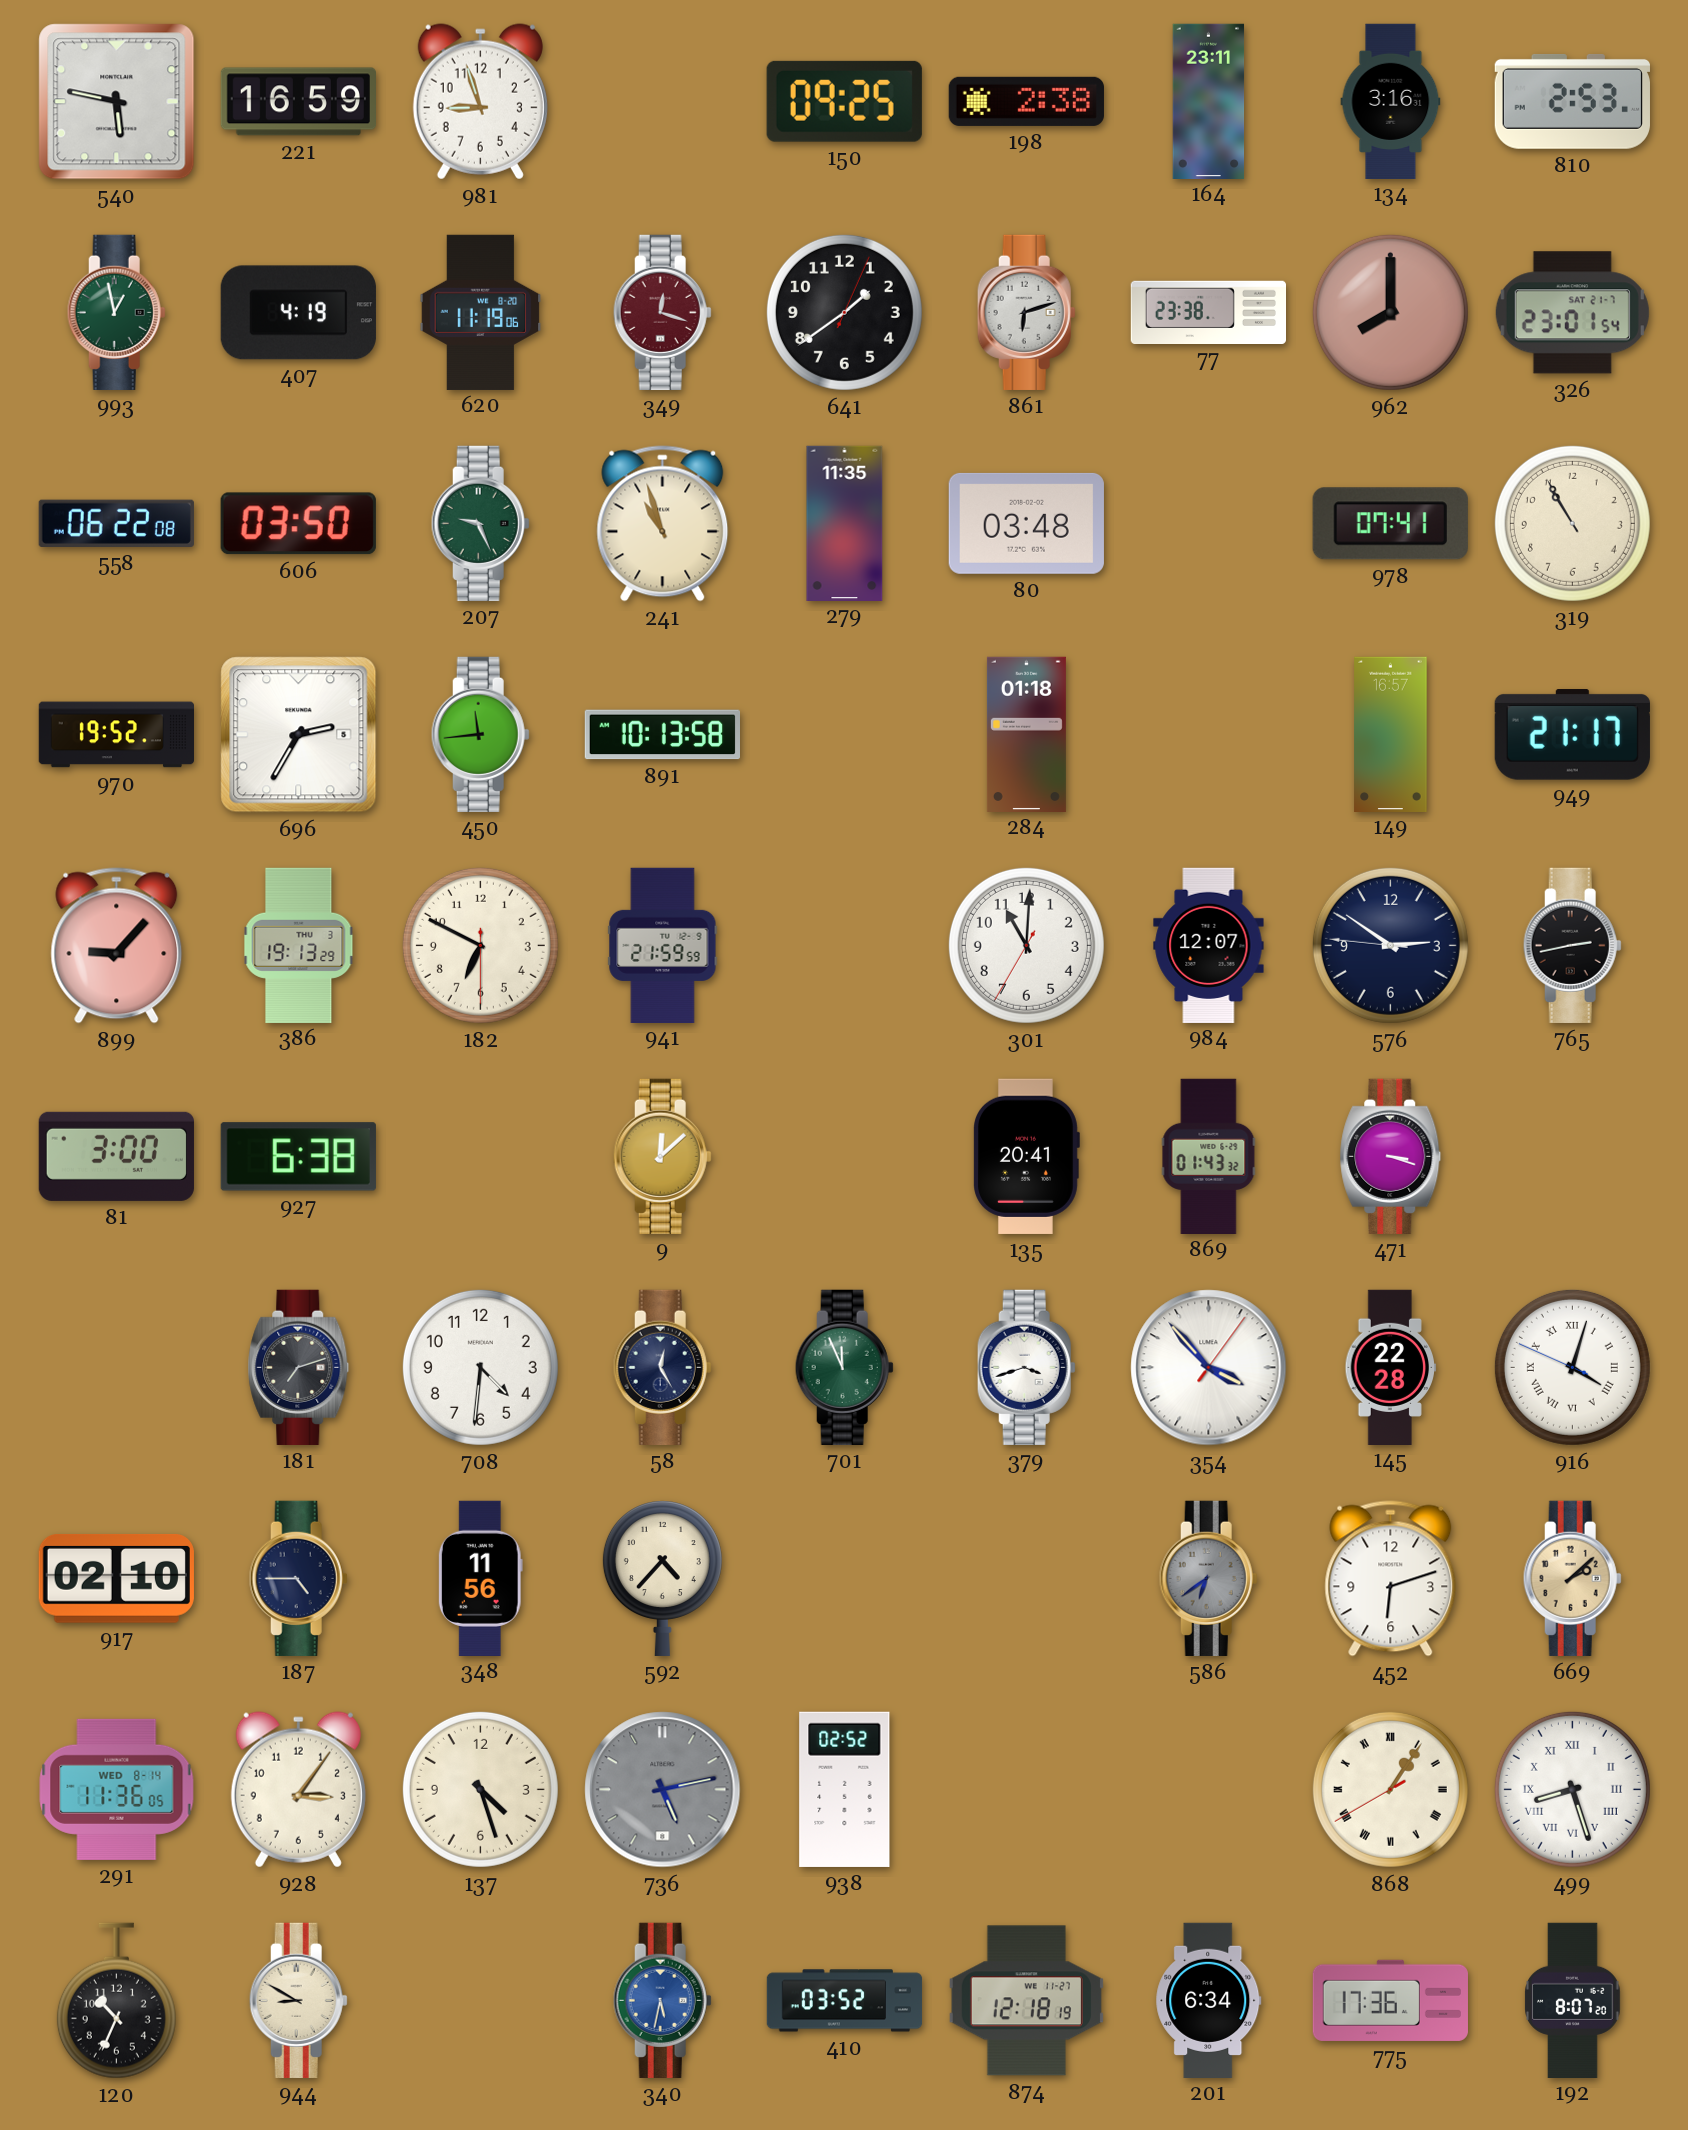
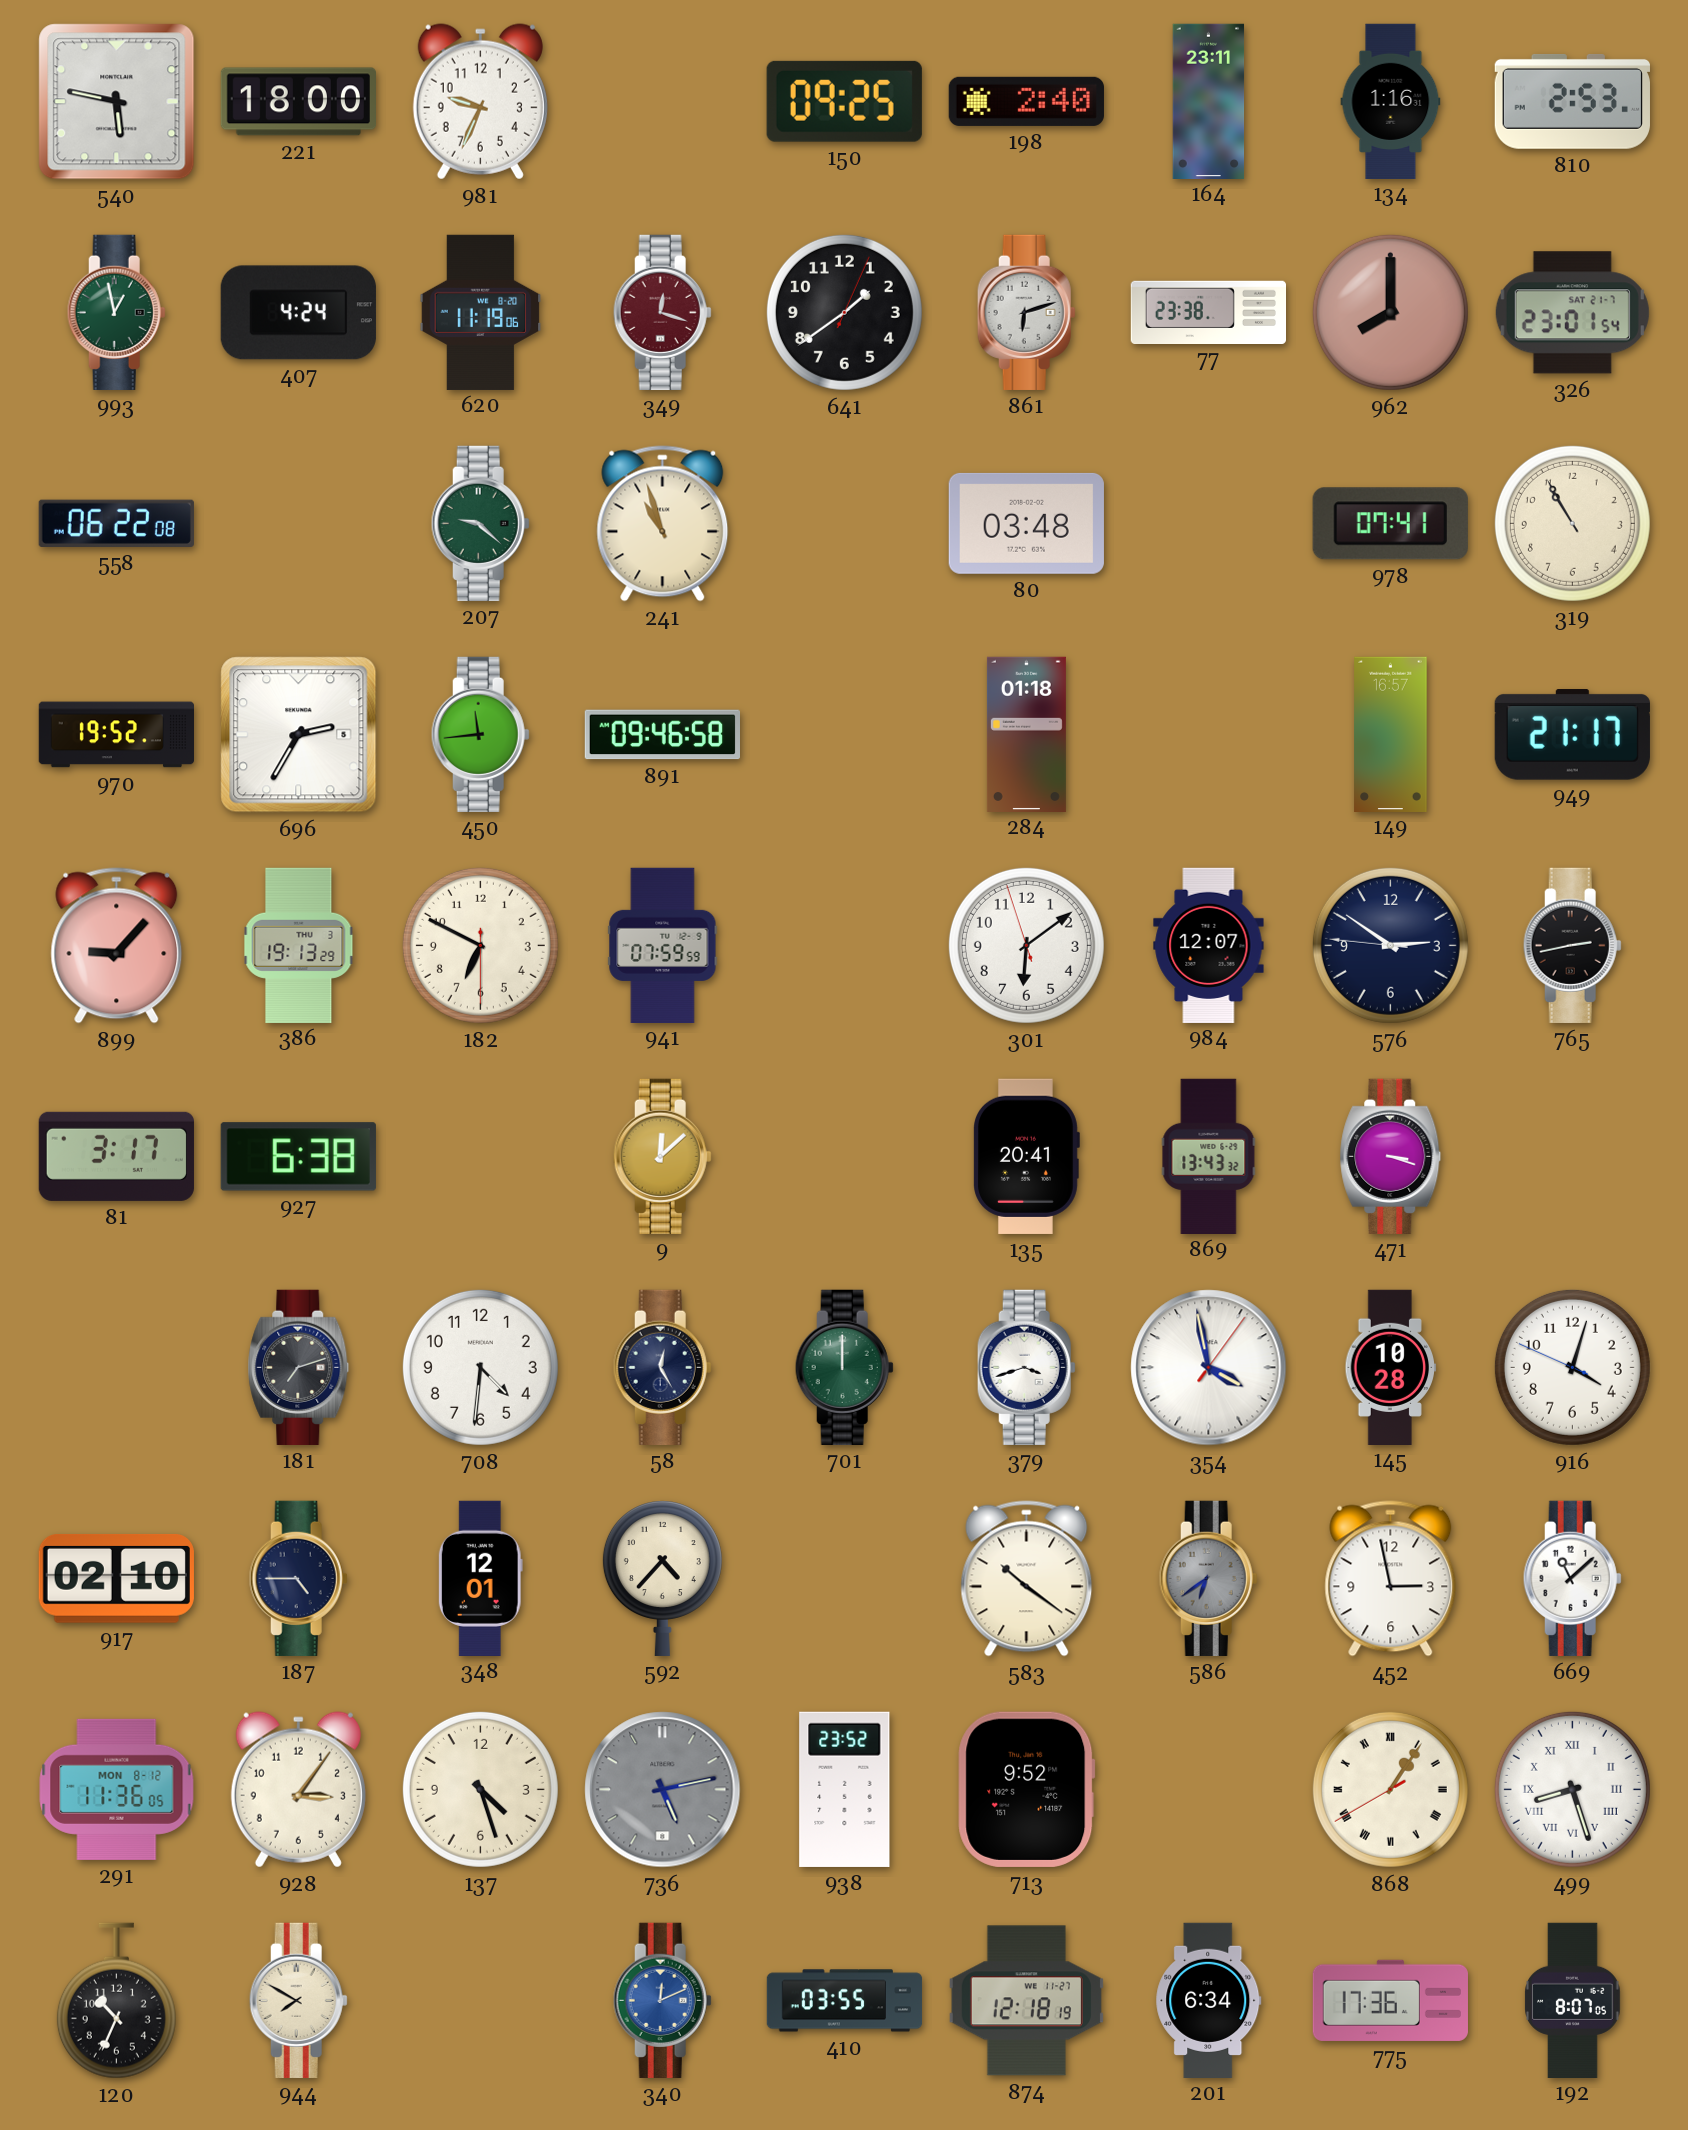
221: 16:59 -> 18:00
981: 8:57 -> 9:34
198: 2:38 -> 2:40
134: 3:16 -> 1:16
407: 4:19 -> 4:24
606: 03:50 -> none
207: 9:26 -> 9:22
279: 11:35 -> none
891: 10:13 -> 09:46
941: 21:59 -> 07:59
301: 11:00 -> 6:08
81: 3:00 -> 3:17
869: 01:43 -> 13:43
701: 11:56 -> 12:00
354: 3:53 -> 3:58
145: 22:28 -> 10:28
916 numerals: Roman -> Arabic
348: 11:56 -> 12:01
583: none -> 10:21
452: 6:12 -> 2:58
669: 2:08 -> 11:08
669 dial: champagne -> white
291 date: WED 8-14 -> MON 8-12
938: 02:52 -> 23:52
713: none -> 9:52
944: 8:50 -> 7:50
340: 5:32 -> 12:11
410: 03:52 -> 03:55
192: 8:07:20 -> 8:07:05
